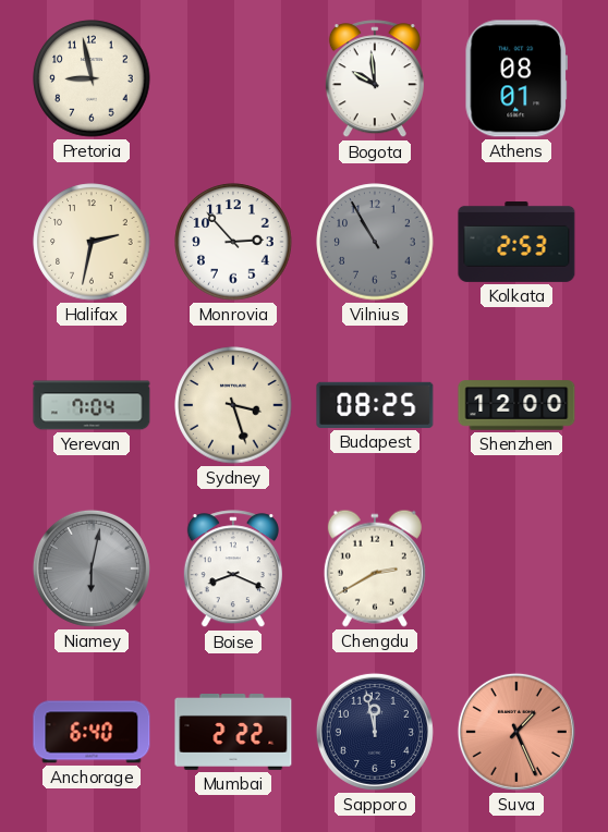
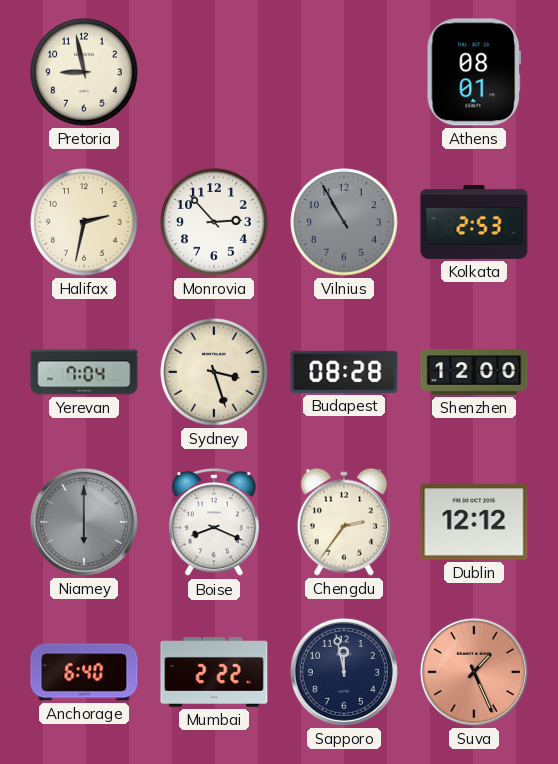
Bogota: 9:59 -> none
Budapest: 08:25 -> 08:28
Niamey: 6:02 -> 6:00
Chengdu: 2:40 -> 2:36
Dublin: none -> 12:12
